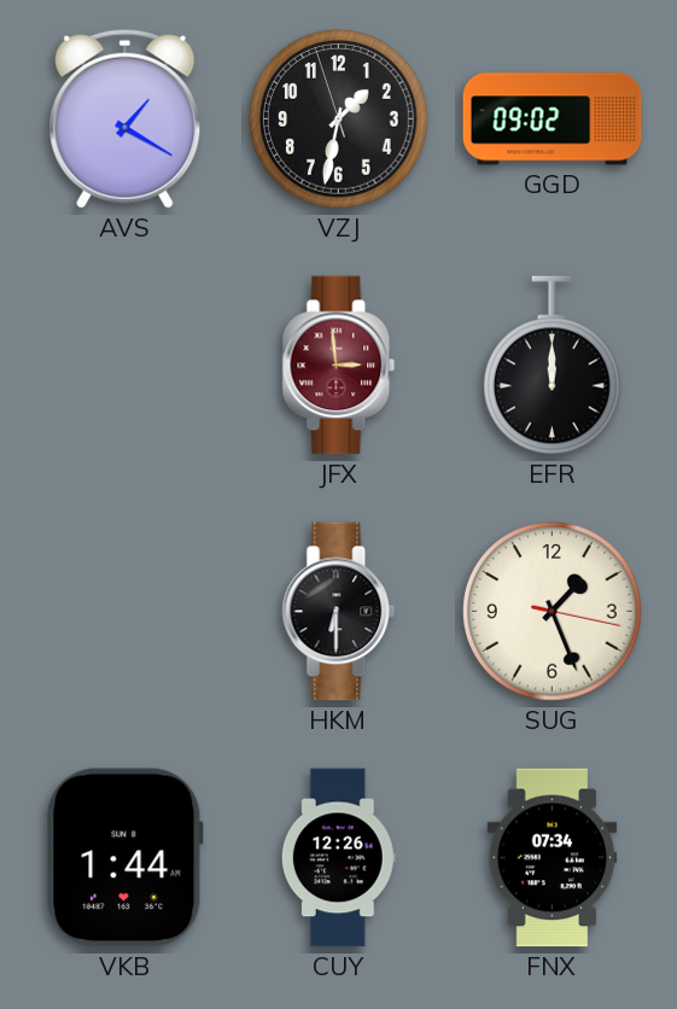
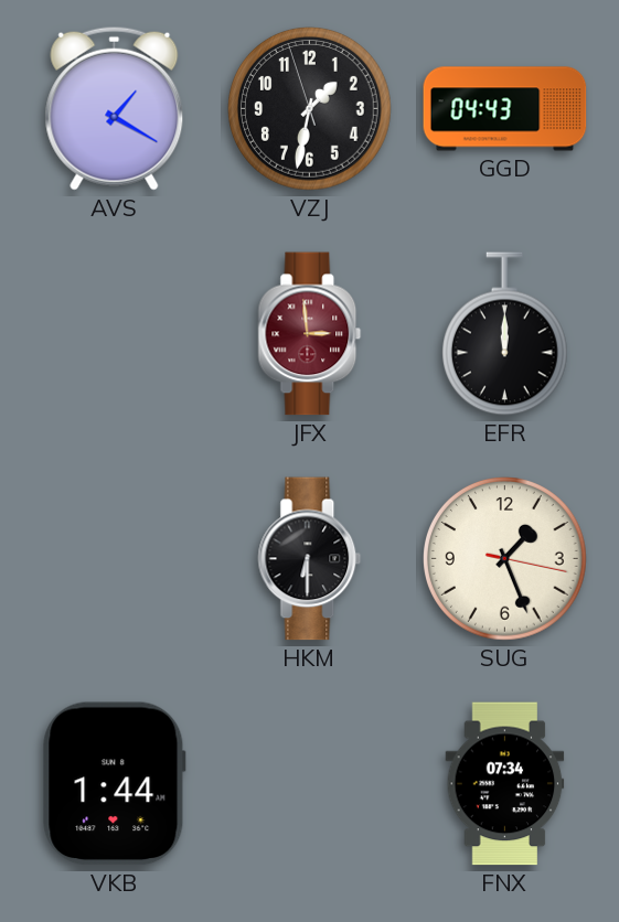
GGD: 09:02 -> 04:43
CUY: 12:26 -> none
